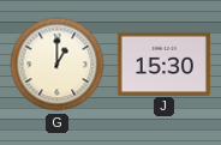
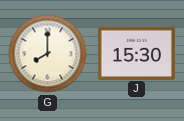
G: 1:00 -> 8:00
